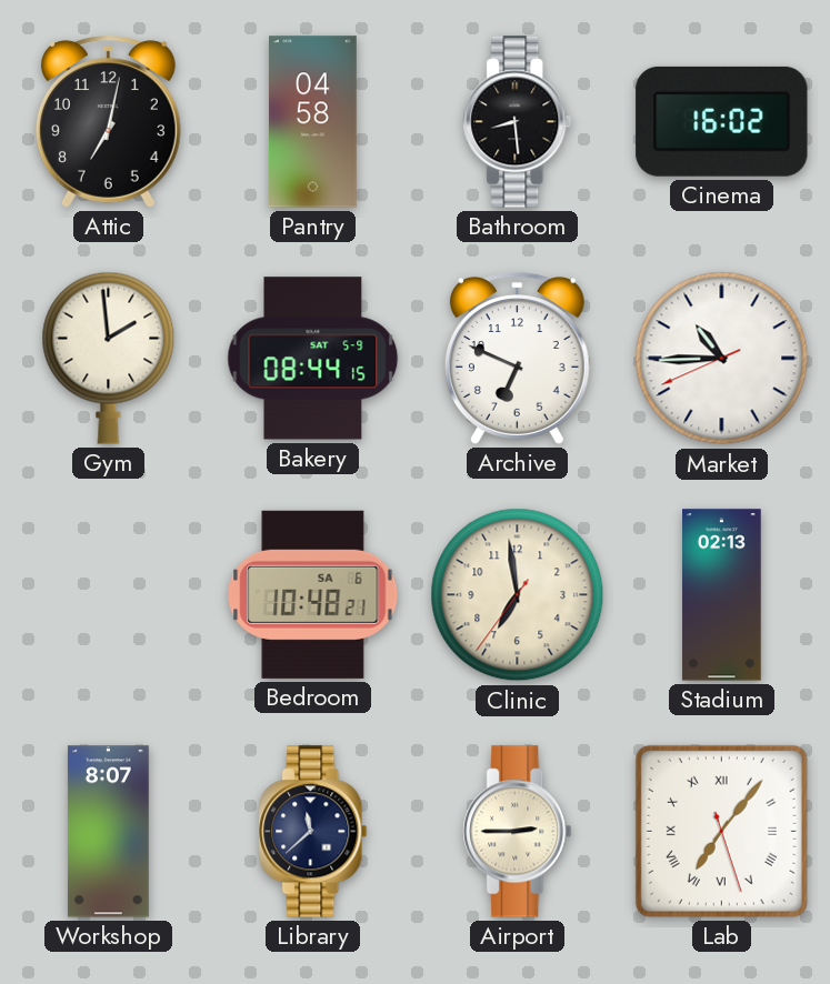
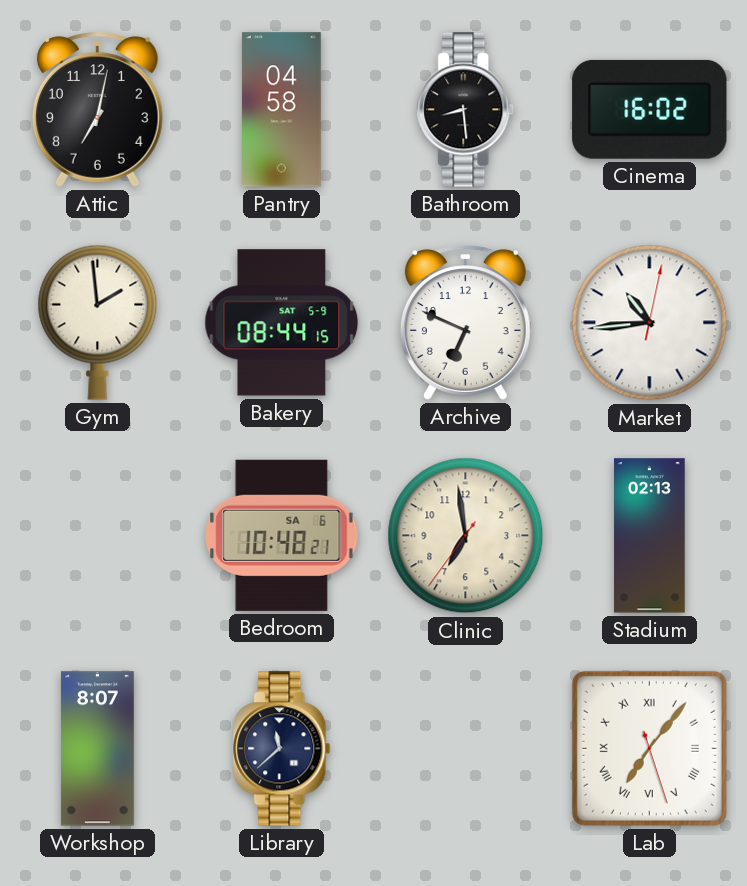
Market: 10:44:41 -> 10:44:02
Airport: 2:45 -> none
